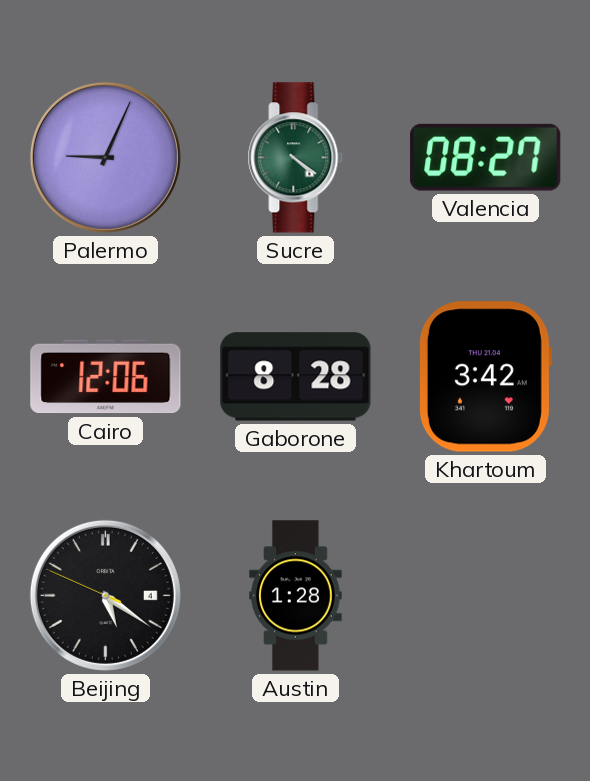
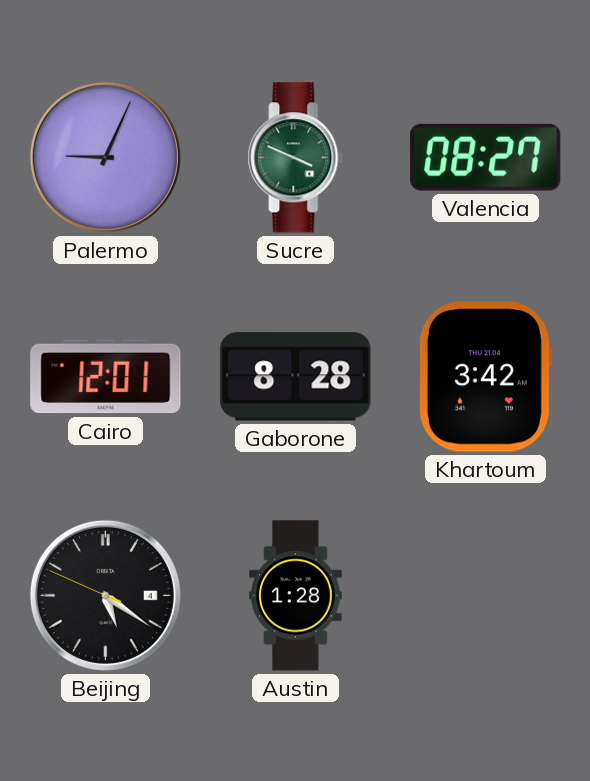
Sucre: 4:21 -> 3:49
Cairo: 12:06 -> 12:01
